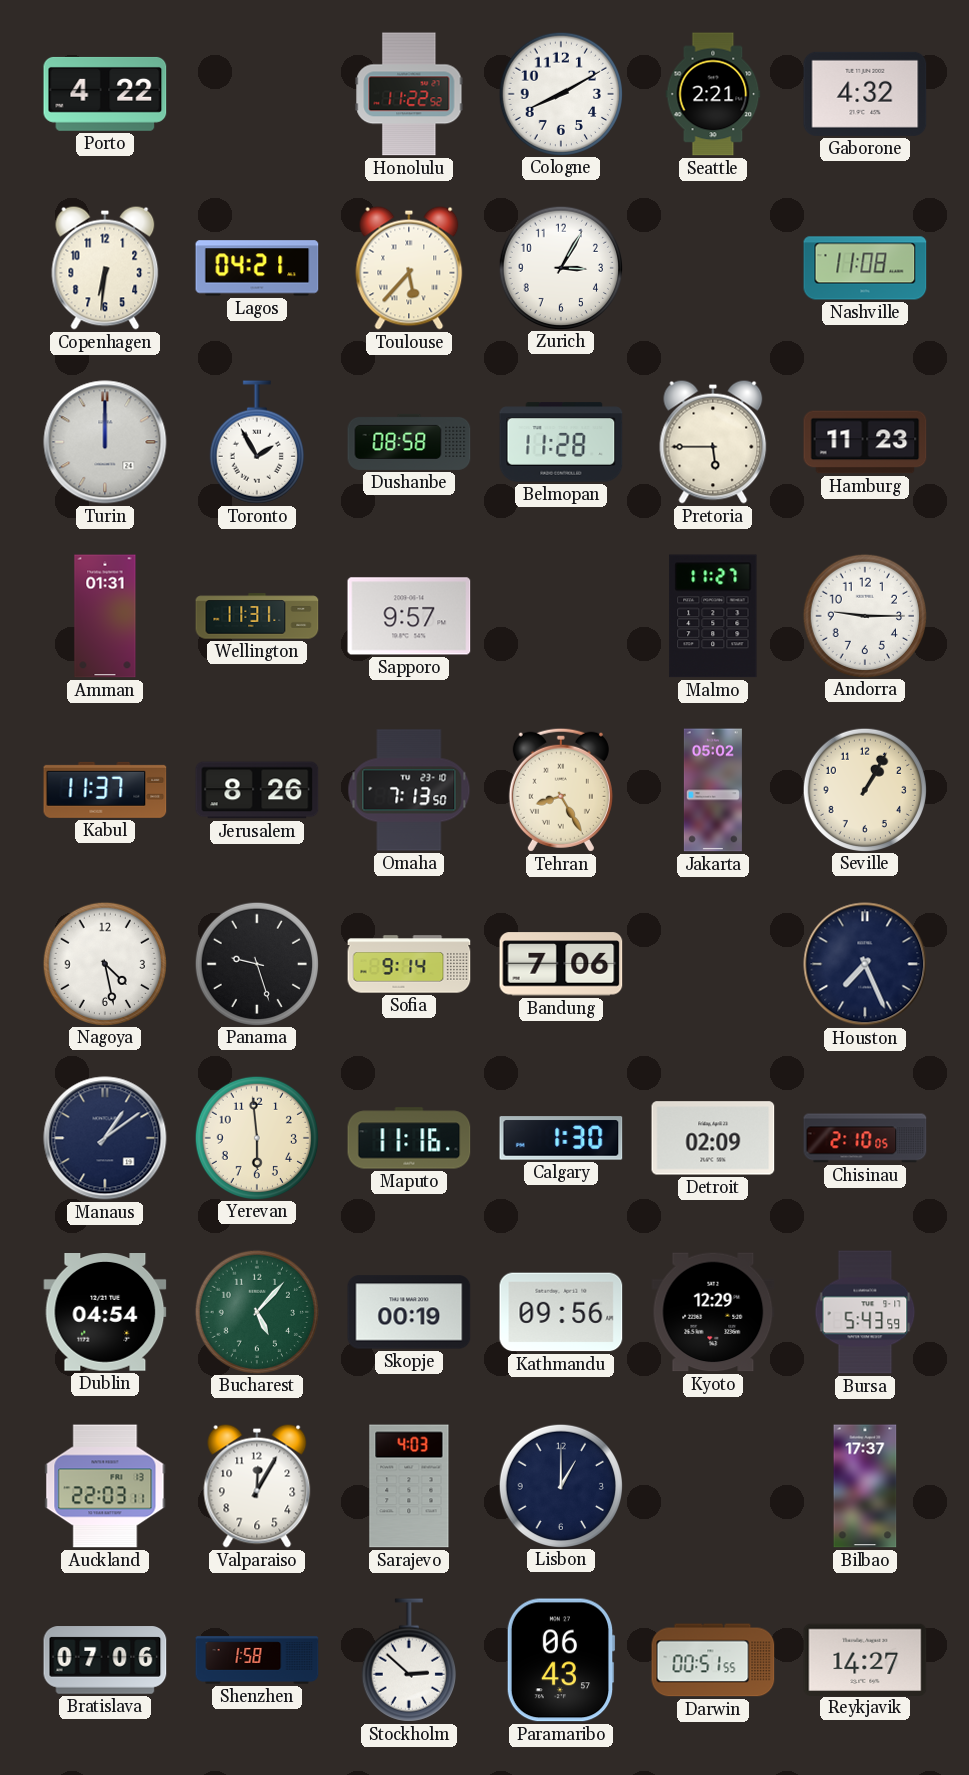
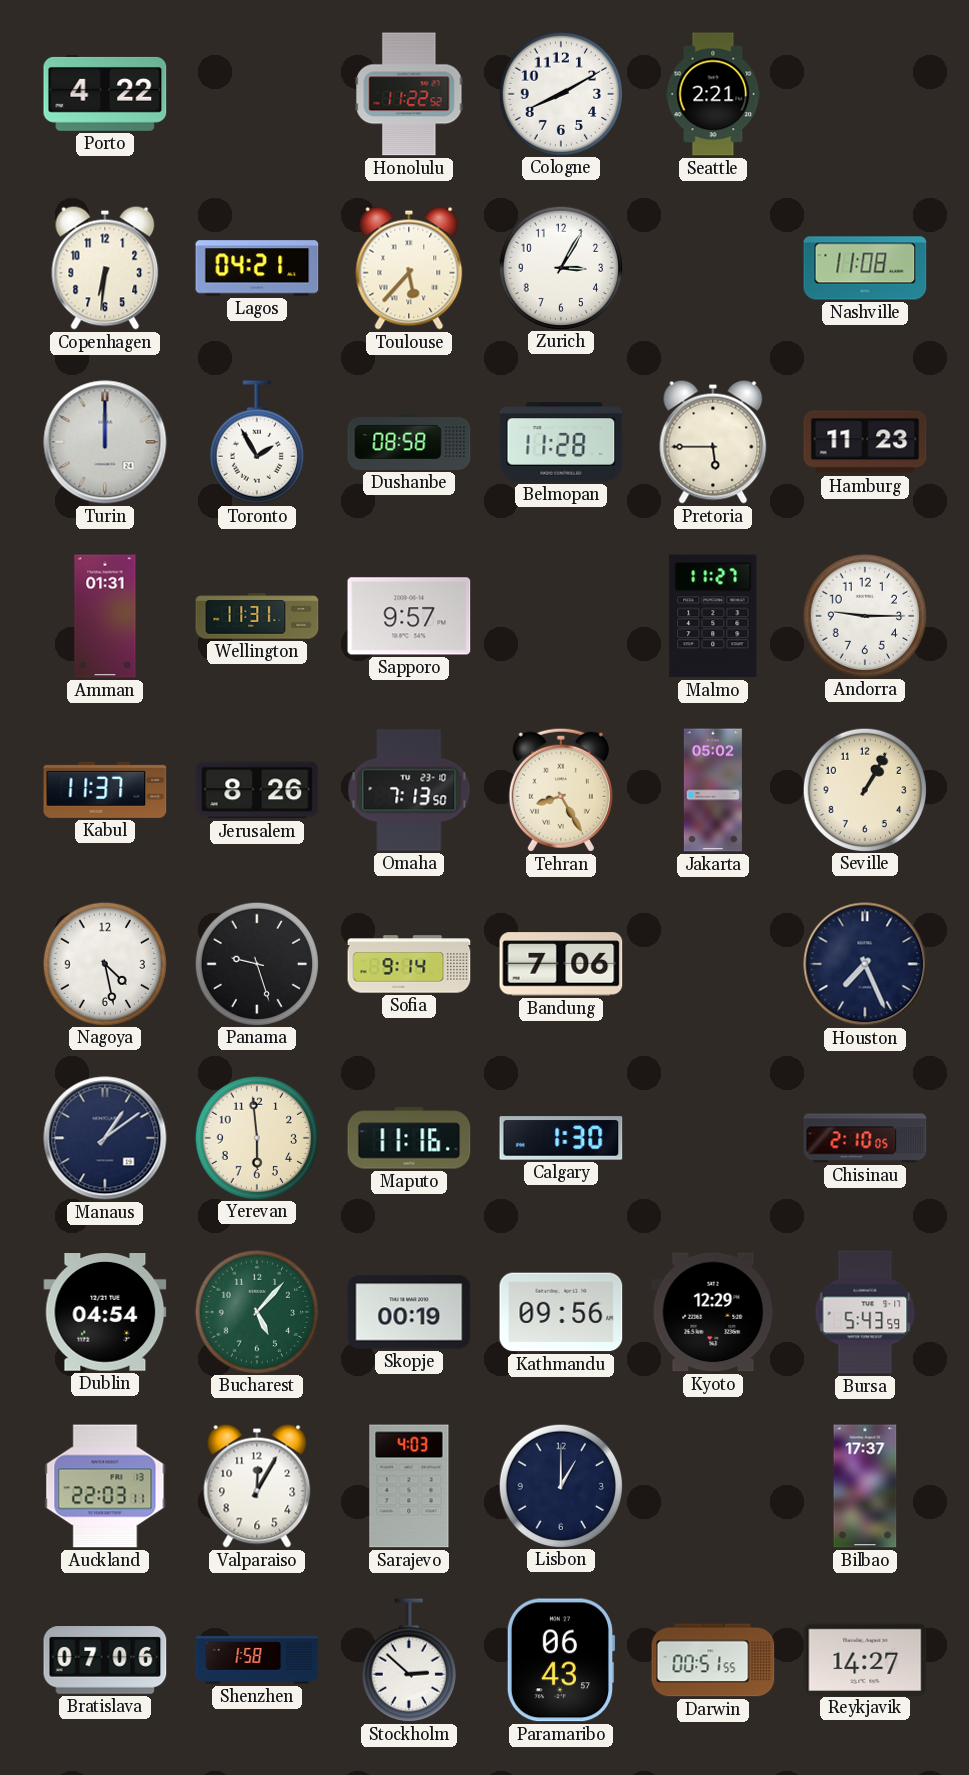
Gaborone: 4:32 -> none
Detroit: 02:09 -> none
